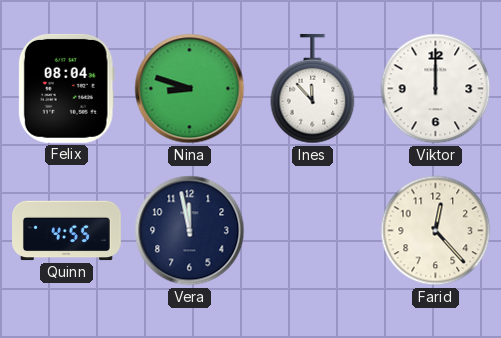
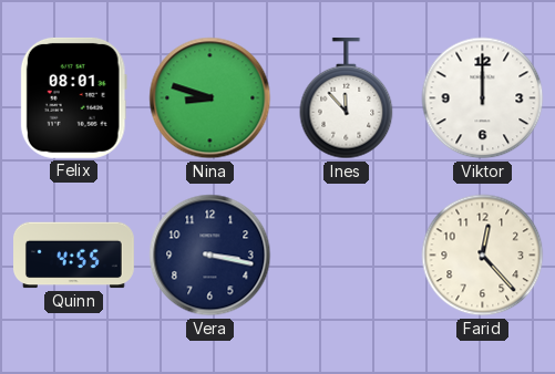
Felix: 08:04 -> 08:01
Vera: 11:58 -> 3:17
